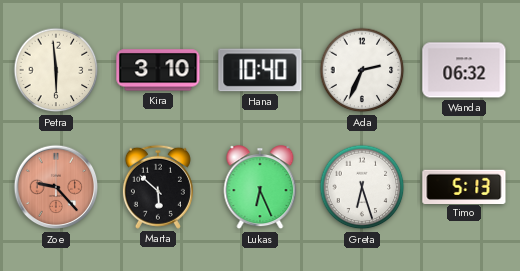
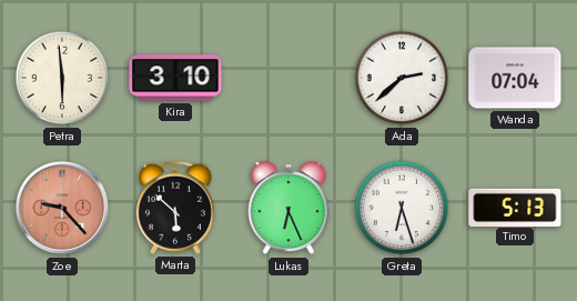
Hana: 10:40 -> none
Ada: 2:34 -> 2:38
Wanda: 06:32 -> 07:04
